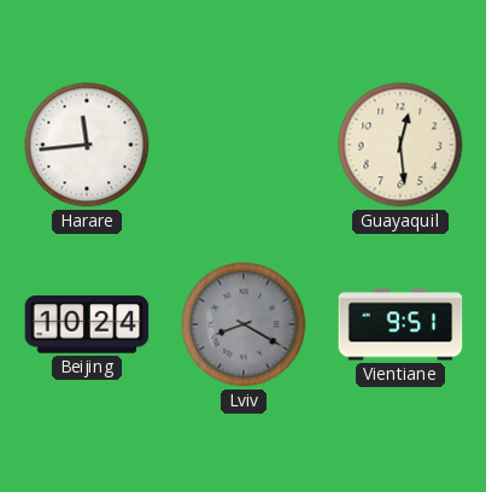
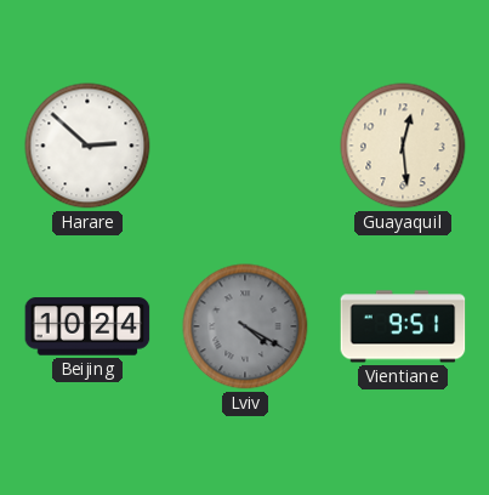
Harare: 11:44 -> 2:52
Lviv: 8:20 -> 4:20
